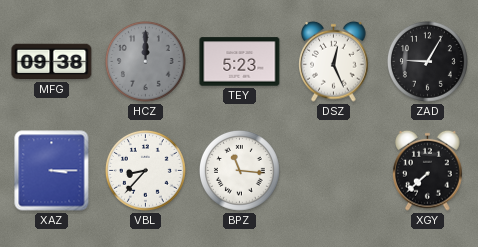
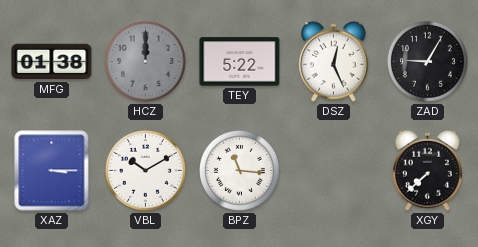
MFG: 09:38 -> 01:38
TEY: 5:23 -> 5:22
VBL: 8:37 -> 10:10
